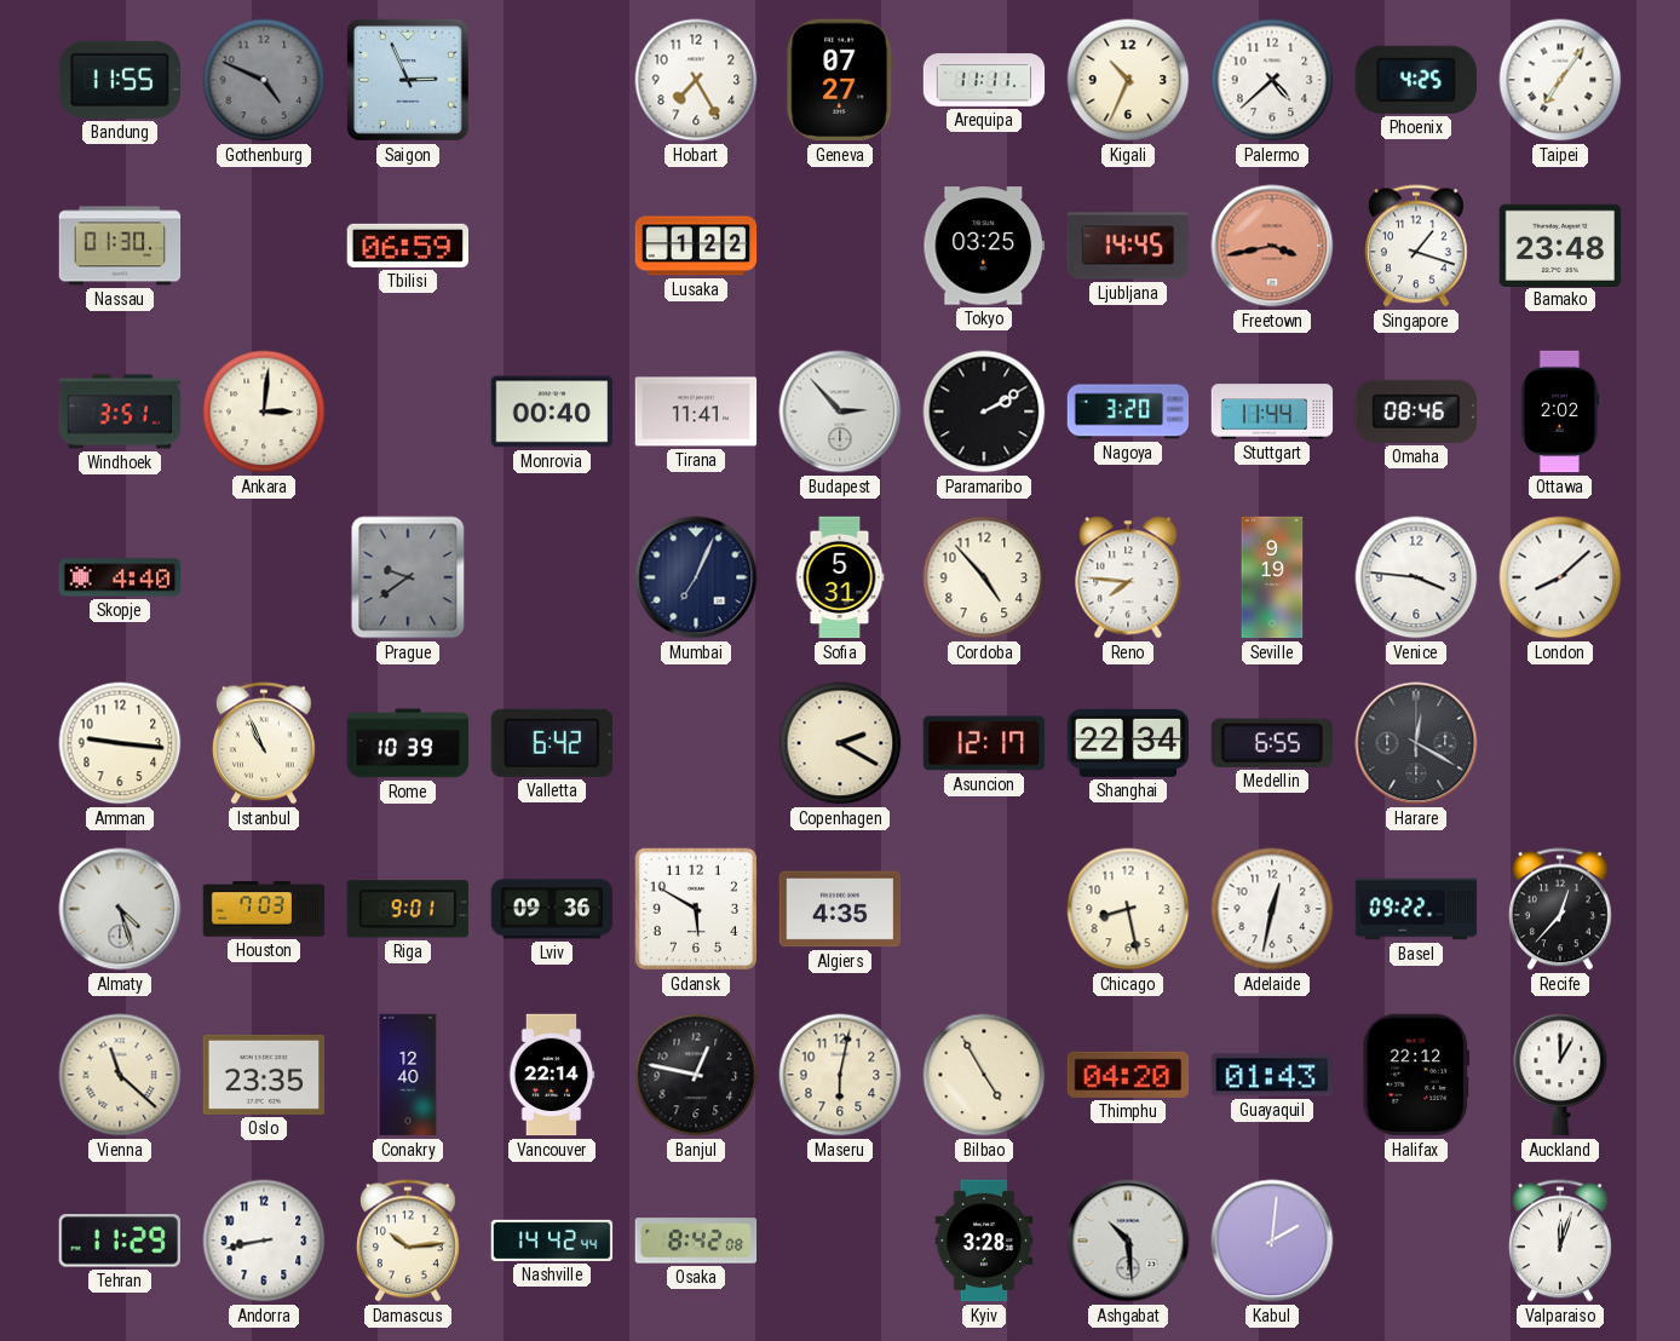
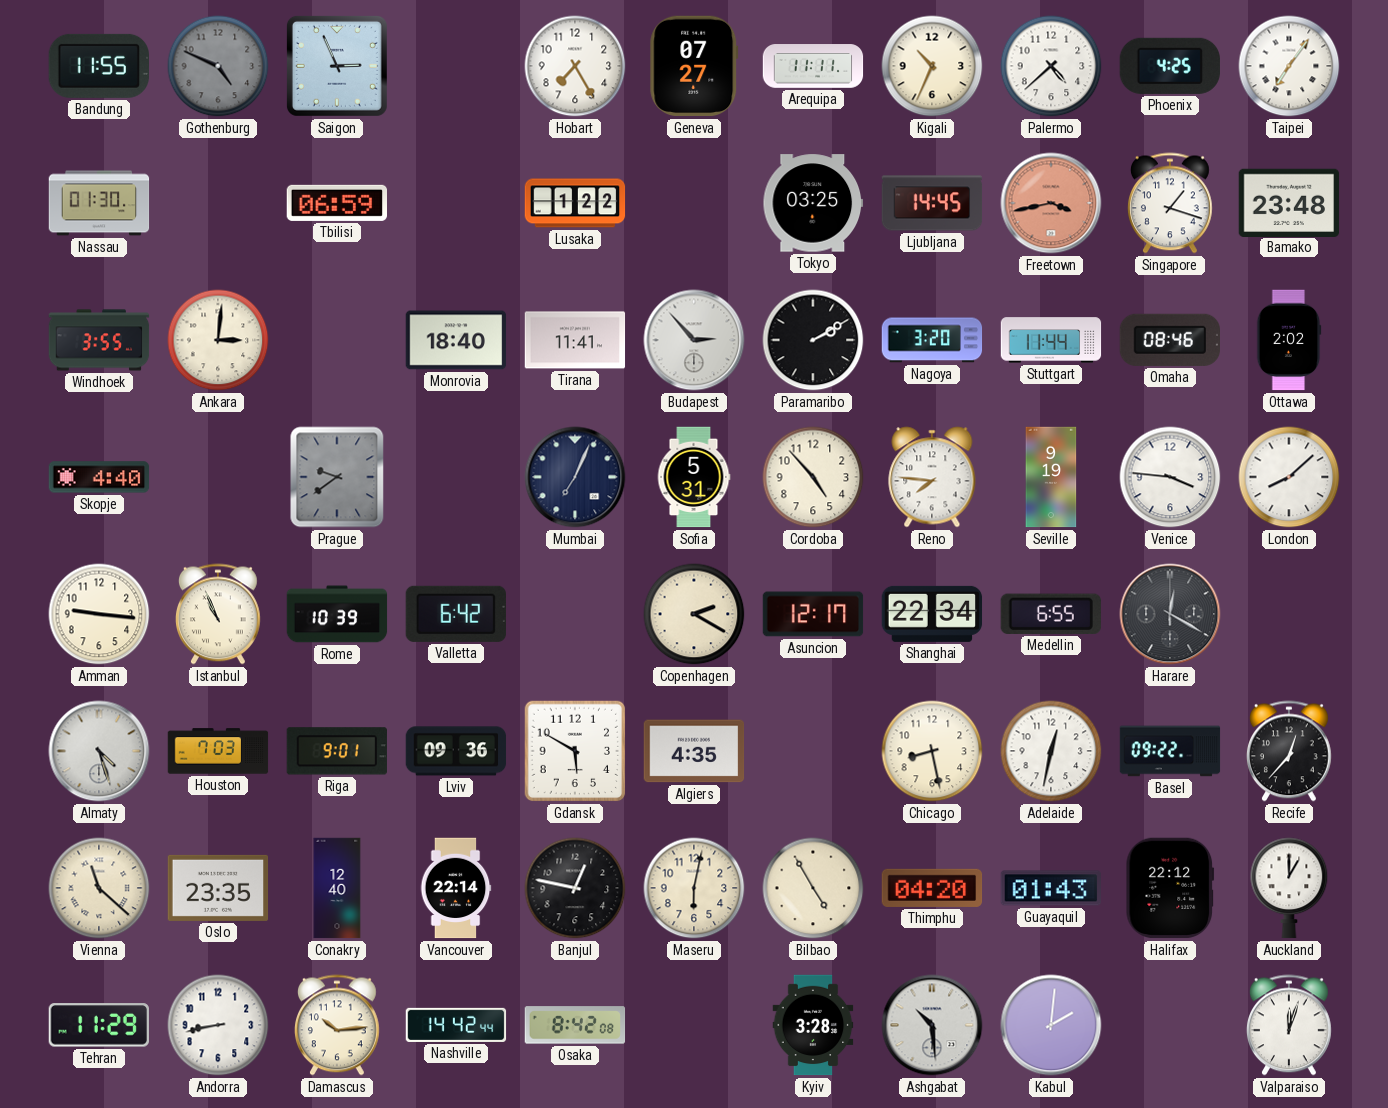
Windhoek: 3:51 -> 3:55
Monrovia: 00:40 -> 18:40
